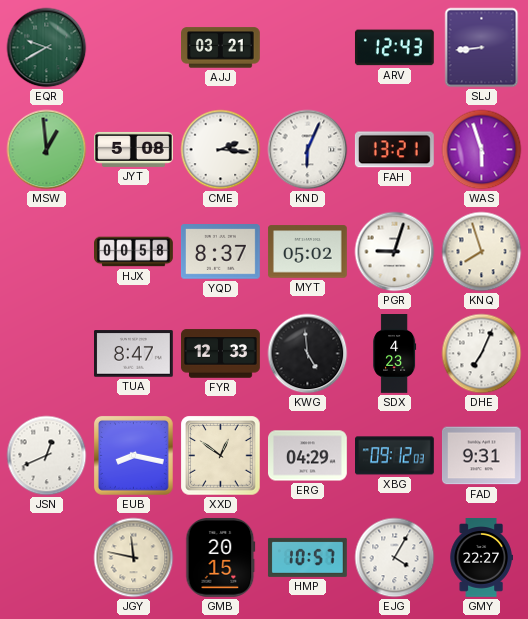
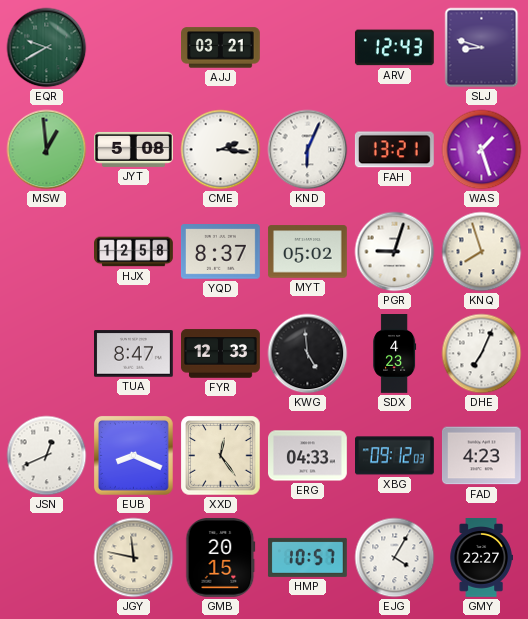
SLJ: 8:44 -> 8:48
WAS: 5:57 -> 1:27
HJX: 00:58 -> 12:58
EUB: 8:17 -> 8:19
XXD: 12:51 -> 12:24
ERG: 04:29 -> 04:33
FAD: 9:31 -> 4:23
